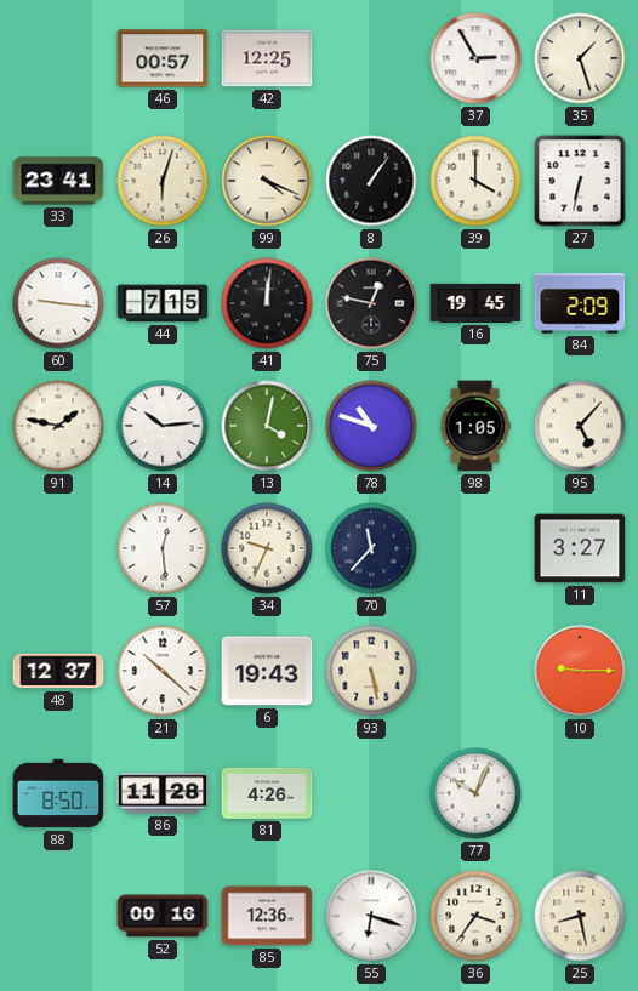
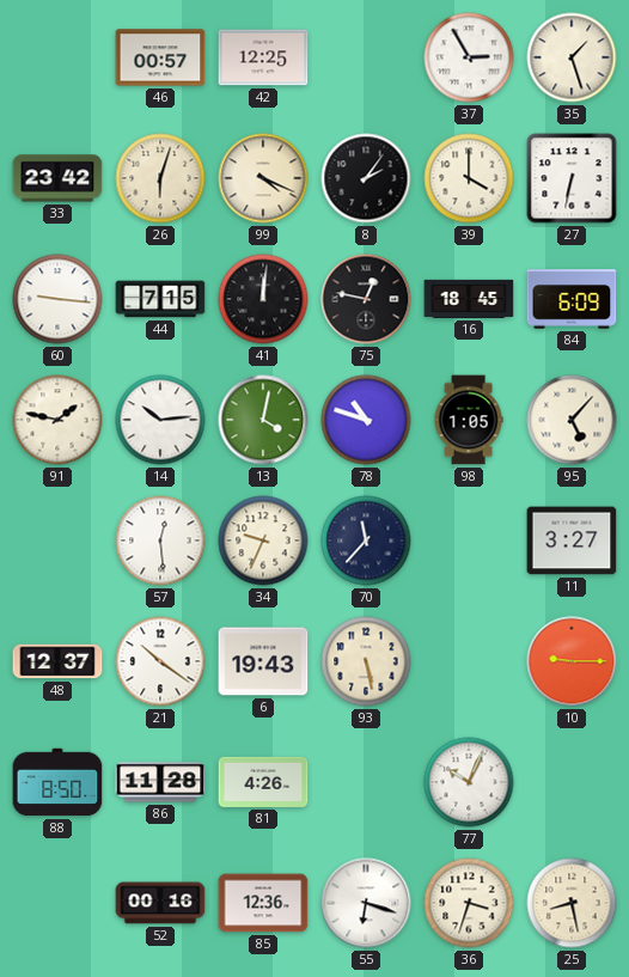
33: 23:41 -> 23:42
8: 1:06 -> 2:06
16: 19:45 -> 18:45
84: 2:09 -> 6:09
21: 10:22 -> 10:21
36: 3:36 -> 3:33
